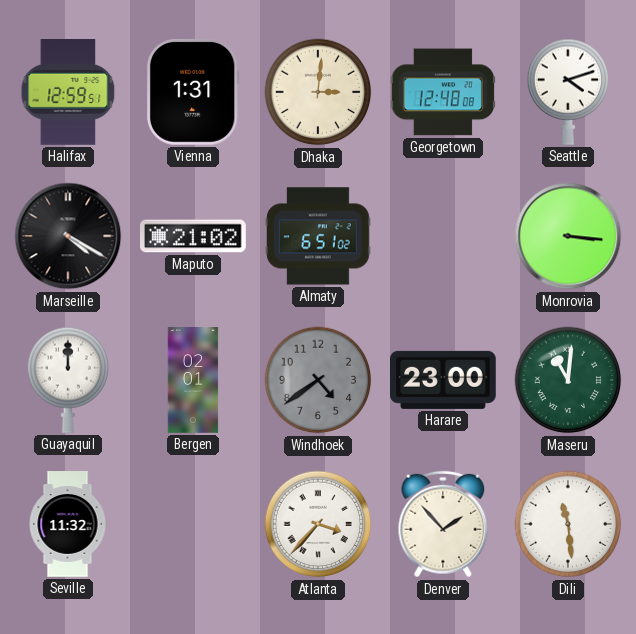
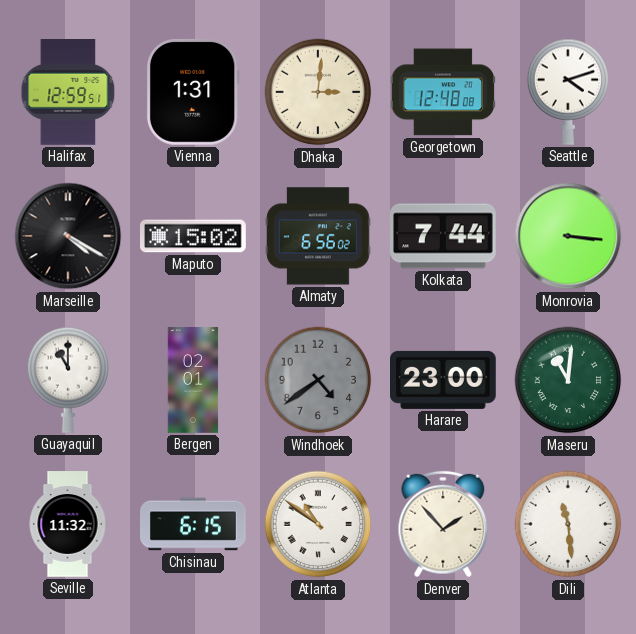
Maputo: 21:02 -> 15:02
Almaty: 6:51 -> 6:56
Kolkata: none -> 7:44
Guayaquil: 12:00 -> 11:00
Chisinau: none -> 6:15
Atlanta: 3:37 -> 10:51
